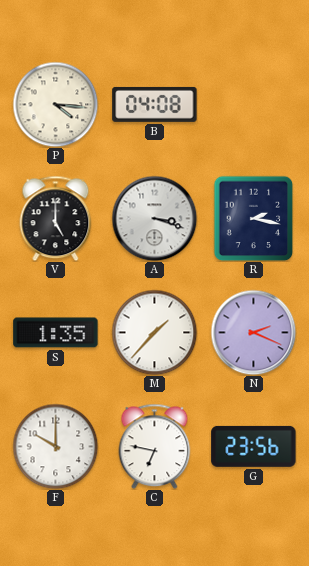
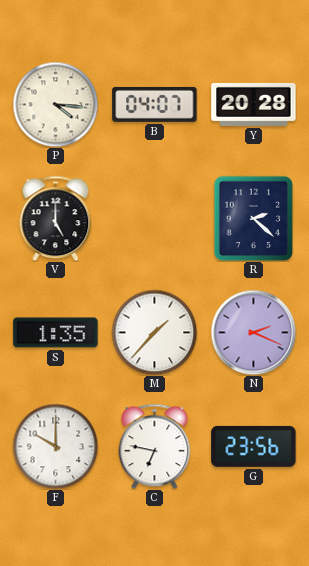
B: 04:08 -> 04:07
Y: none -> 20:28
A: 3:18 -> none
R: 2:17 -> 2:22
